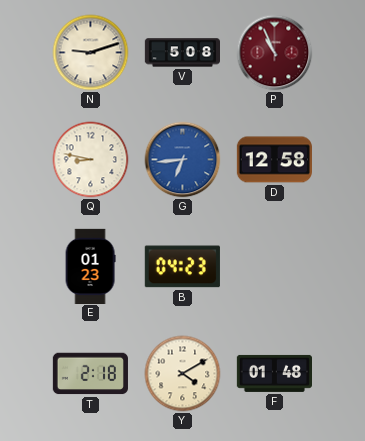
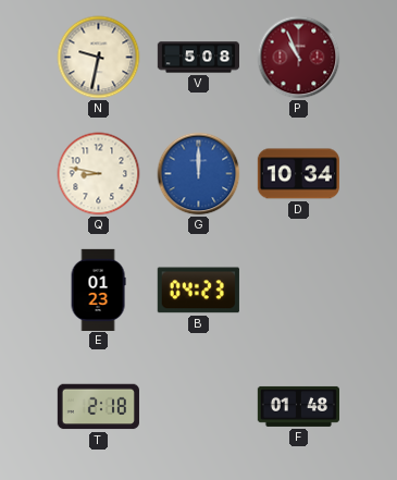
N: 9:12 -> 9:32
G: 6:44 -> 12:00
D: 12:58 -> 10:34
Y: 4:10 -> none
